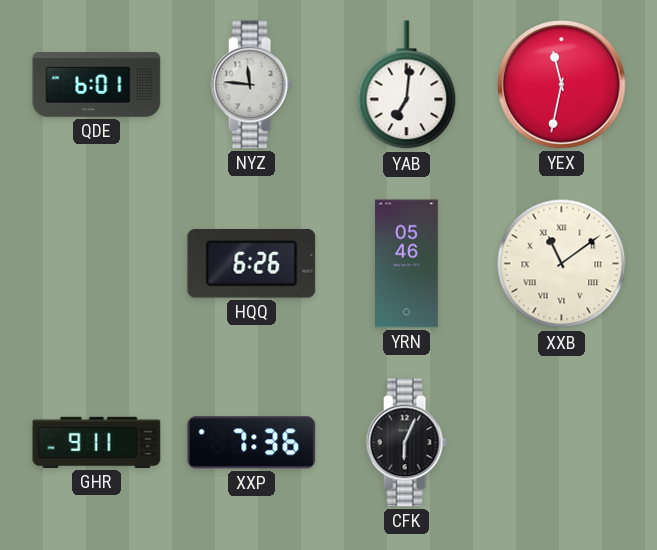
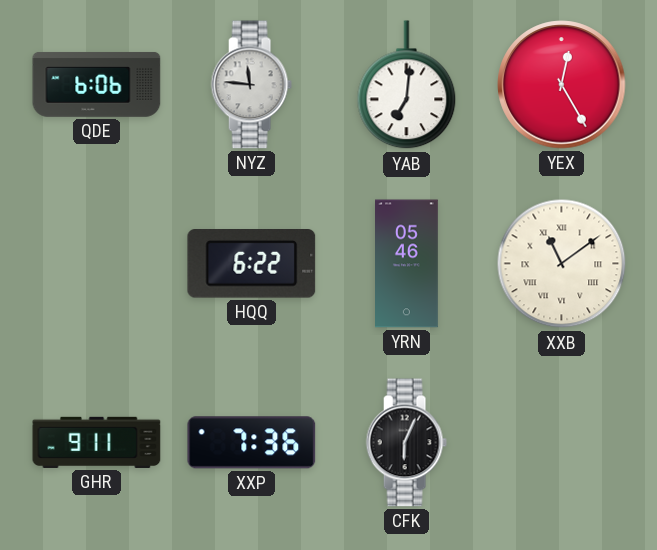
QDE: 6:01 -> 6:06
YEX: 11:32 -> 12:25
HQQ: 6:26 -> 6:22
